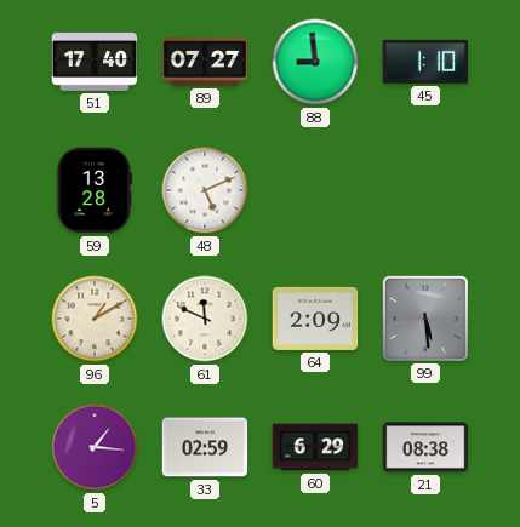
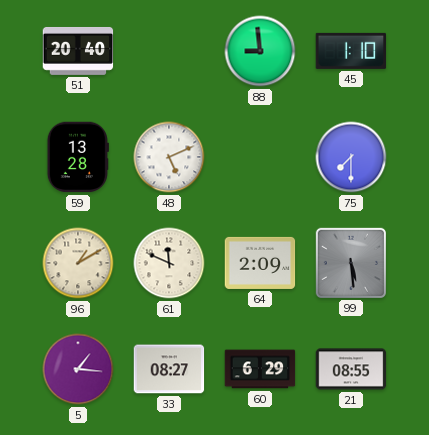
51: 17:40 -> 20:40
89: 07:27 -> none
75: none -> 7:30
33: 02:59 -> 08:27
21: 08:38 -> 08:55
